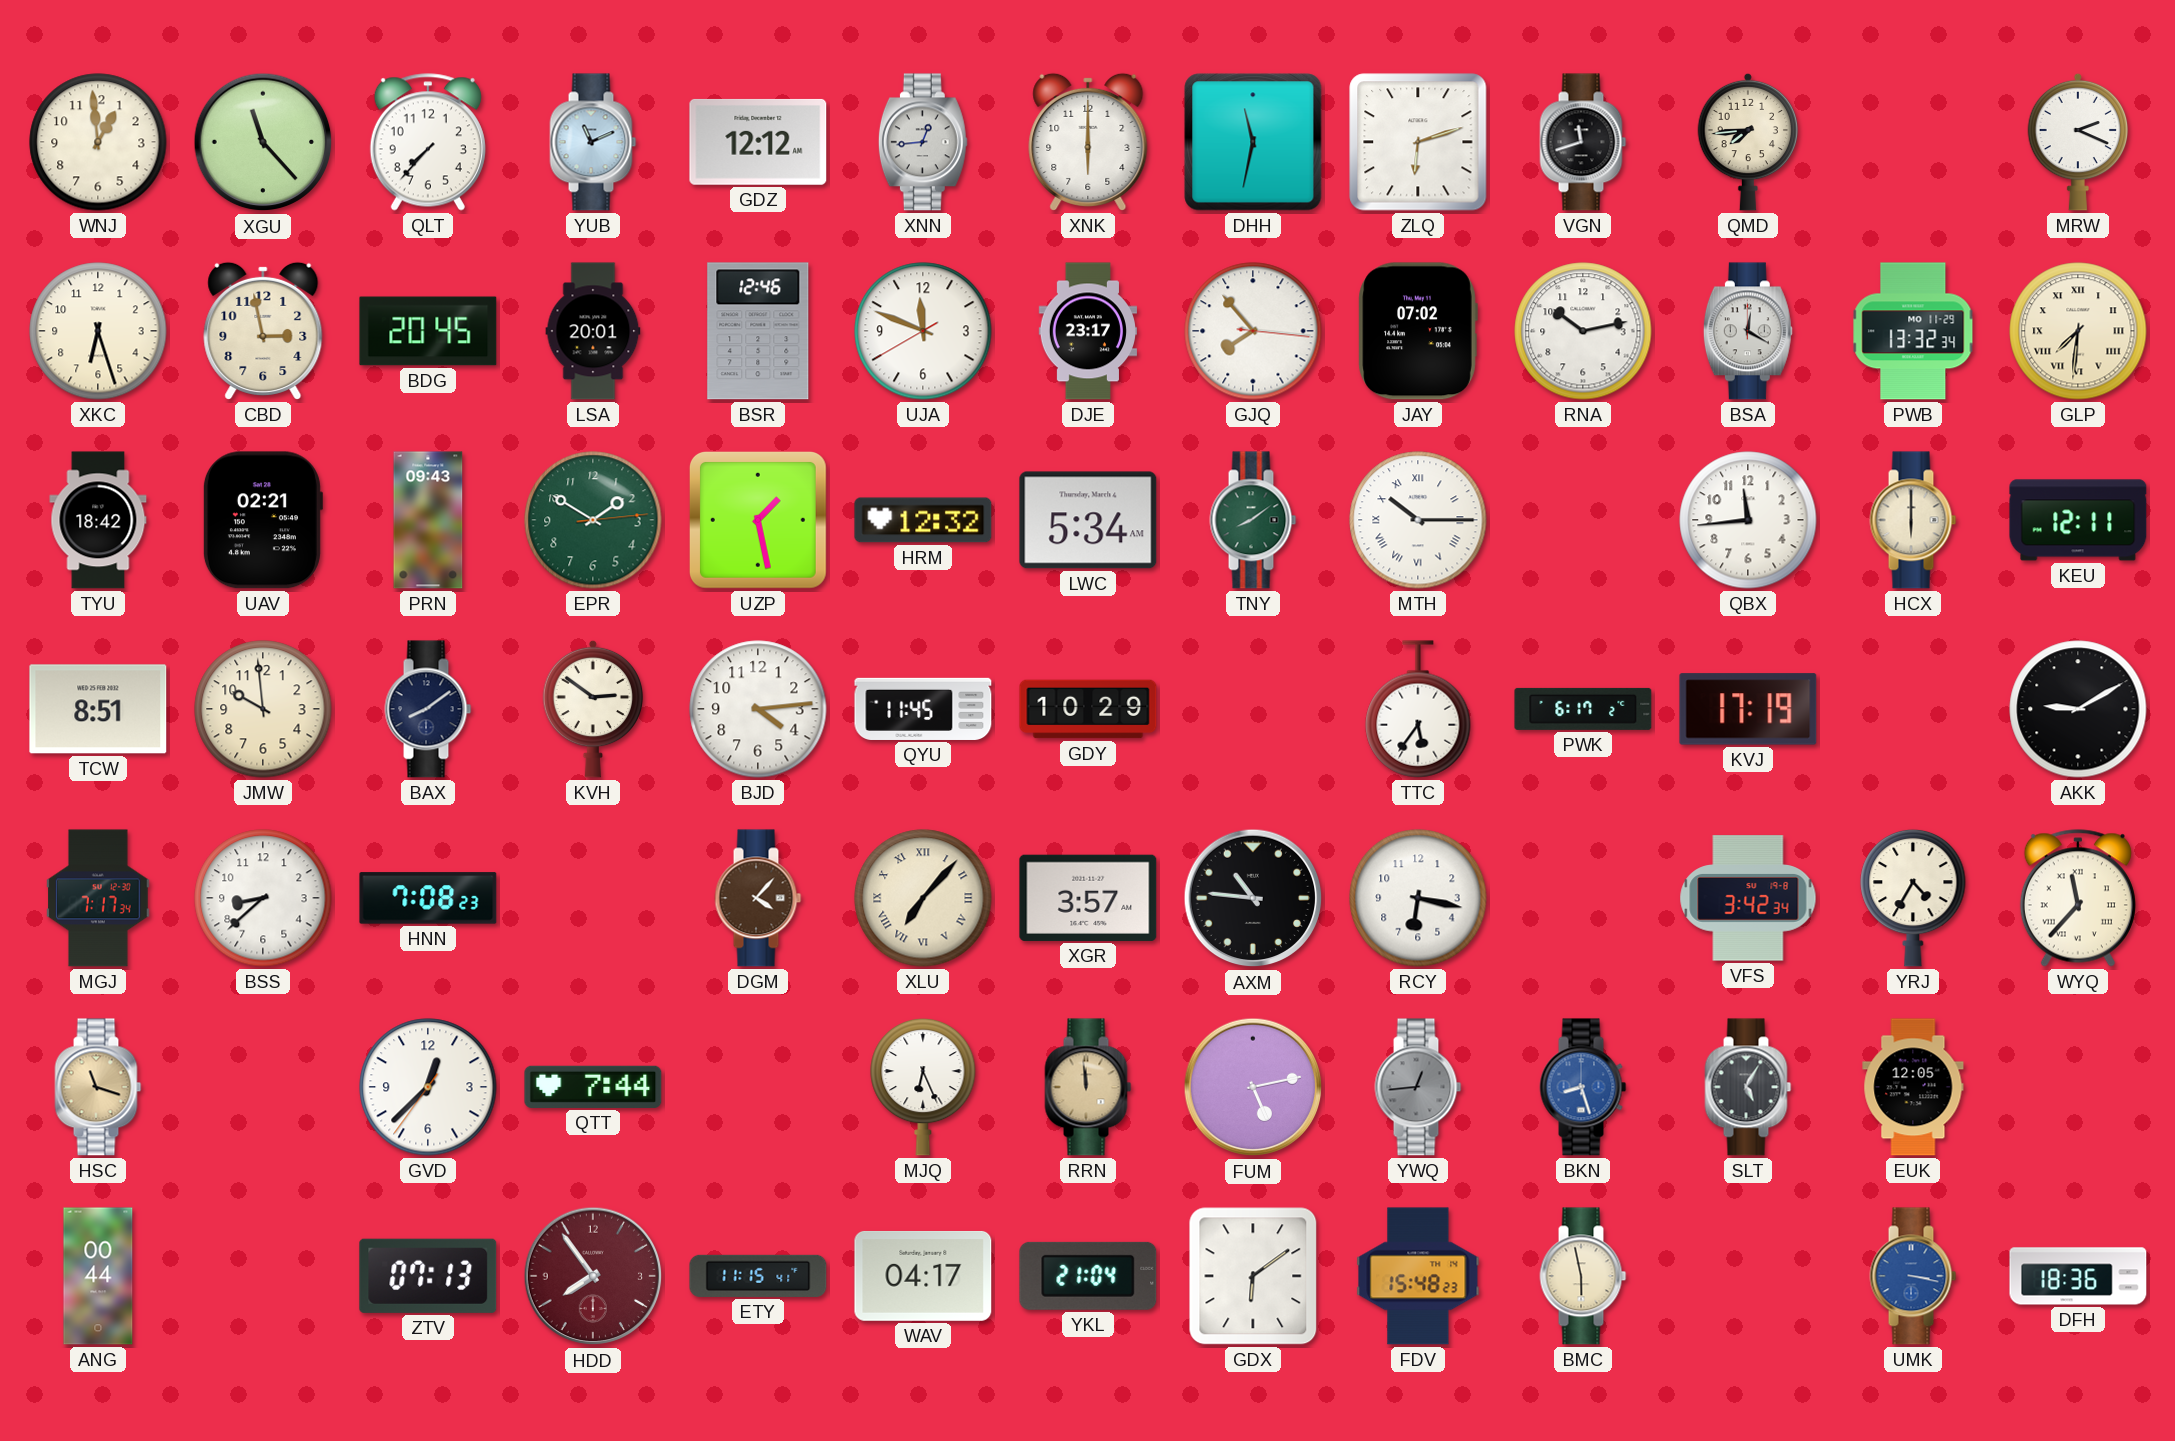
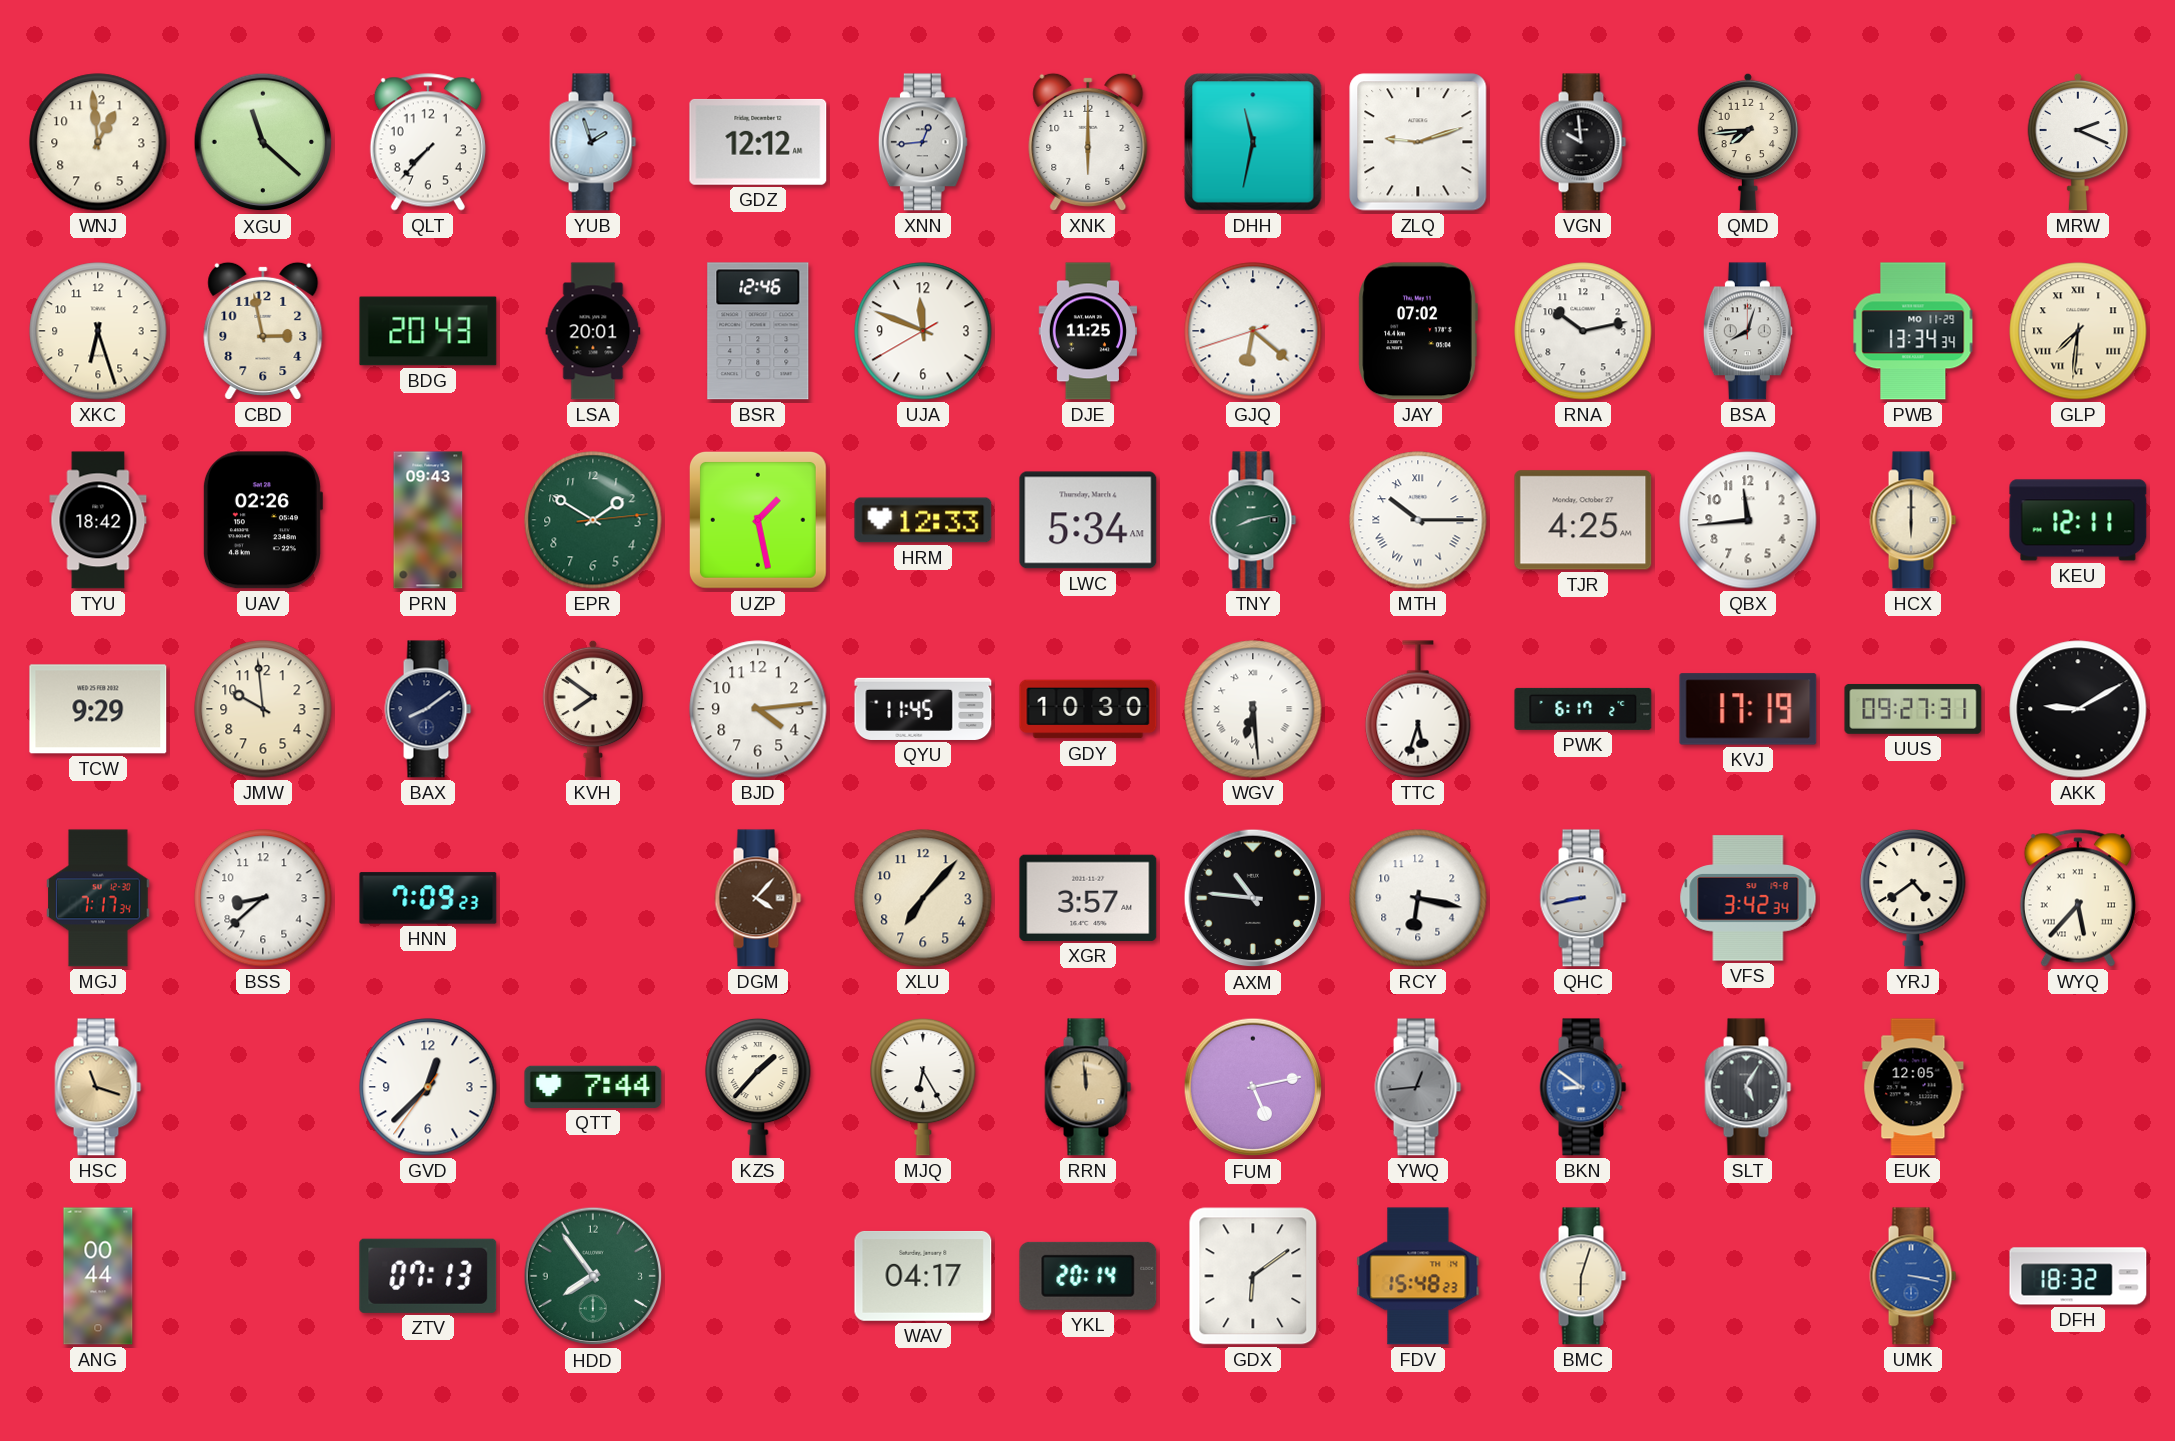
XGU: 11:23 -> 11:22
YUB: 11:11 -> 1:57
ZLQ: 6:12 -> 9:12
VGN: 11:42 -> 9:59
BDG: 20:45 -> 20:43
DJE: 23:17 -> 11:25
GJQ: 7:53 -> 6:21
BSA: 12:20 -> 8:03
PWB: 13:32 -> 13:34
UAV: 02:21 -> 02:26
HRM: 12:32 -> 12:33
TNY: 8:09 -> 8:13
TJR: none -> 4:25
TCW: 8:51 -> 9:29
KVH: 2:51 -> 7:51
GDY: 10:29 -> 10:30
WGV: none -> 6:29
TTC: 5:36 -> 5:33
UUS: none -> 09:27
HNN: 7:08 -> 7:09
XLU numerals: Roman -> Arabic
QHC: none -> 8:43
YRJ: 4:35 -> 4:39
WYQ: 11:37 -> 5:37
KZS: none -> 1:37
MJQ: 6:26 -> 6:25
BKN: 8:27 -> 8:51
HDD dial: burgundy -> green
ETY: 11:15 -> none
YKL: 21:04 -> 20:14
BMC: 5:58 -> 6:03
DFH: 18:36 -> 18:32
